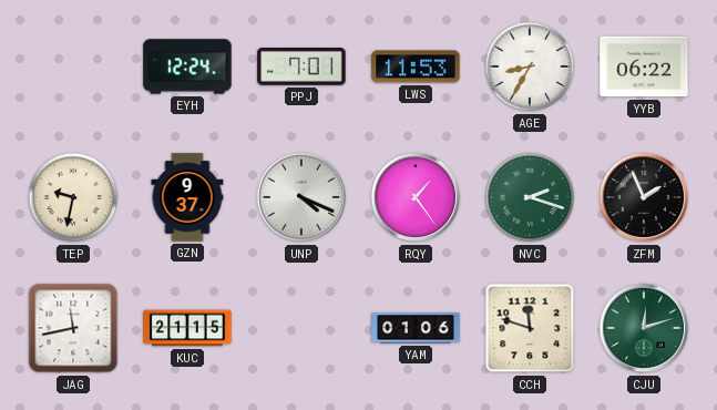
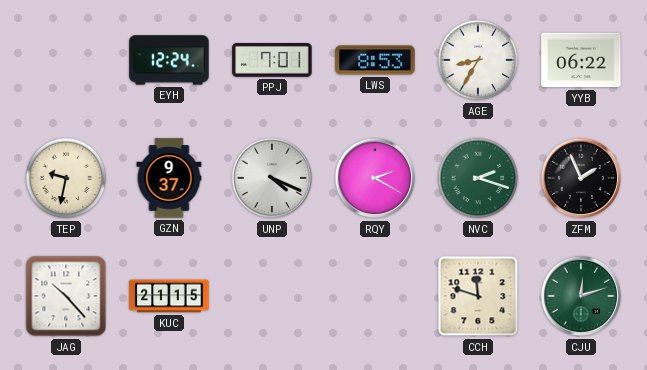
LWS: 11:53 -> 8:53
RQY: 1:24 -> 2:20
JAG: 11:43 -> 10:23
YAM: 01:06 -> none
